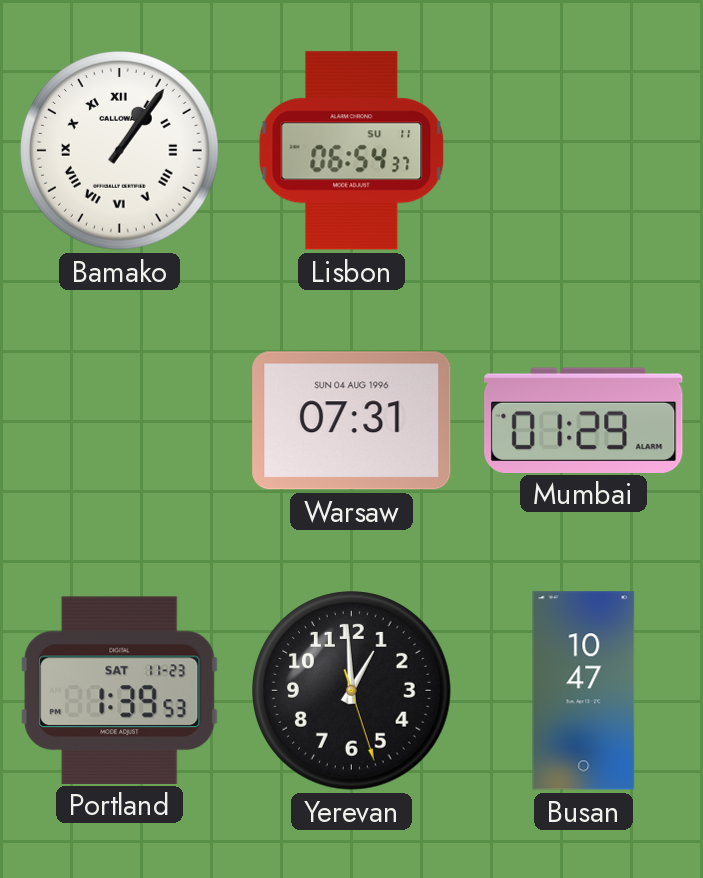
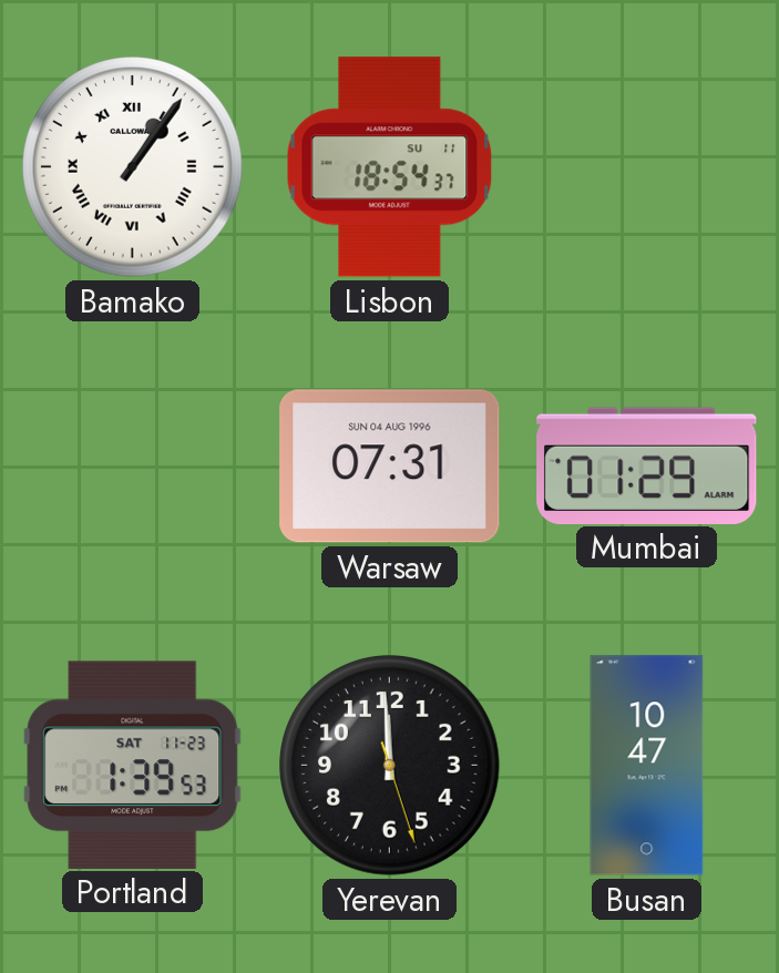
Lisbon: 06:54 -> 18:54
Yerevan: 12:59 -> 11:59
